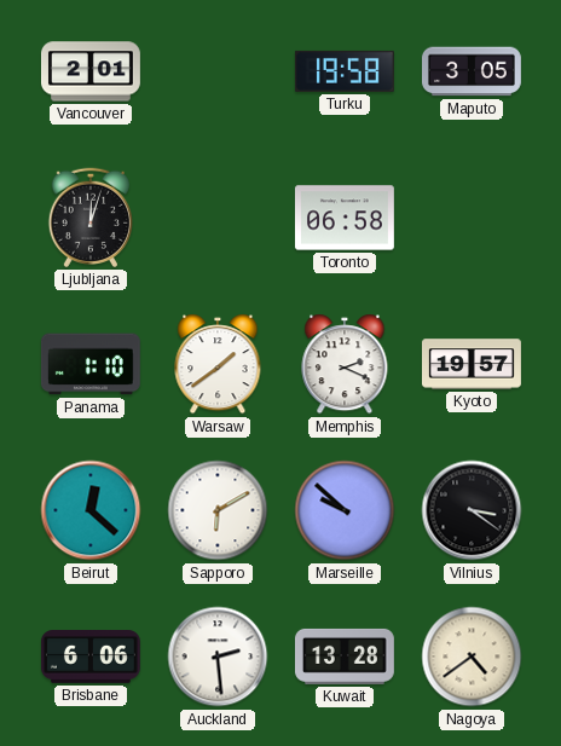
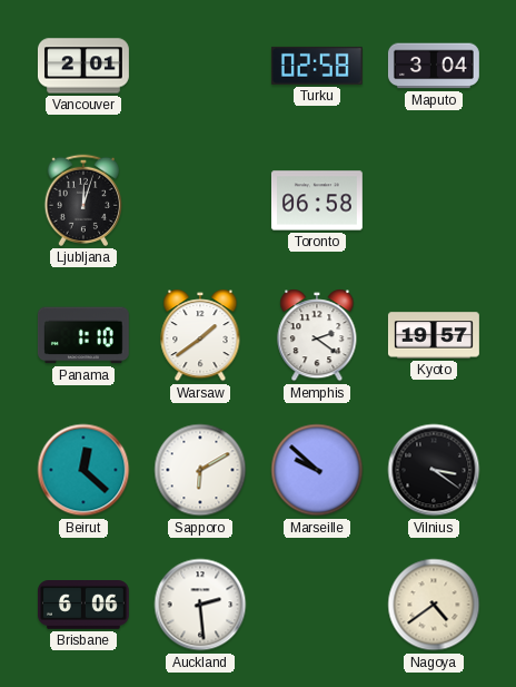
Turku: 19:58 -> 02:58
Maputo: 3:05 -> 3:04
Memphis: 2:19 -> 2:21
Kuwait: 13:28 -> none
